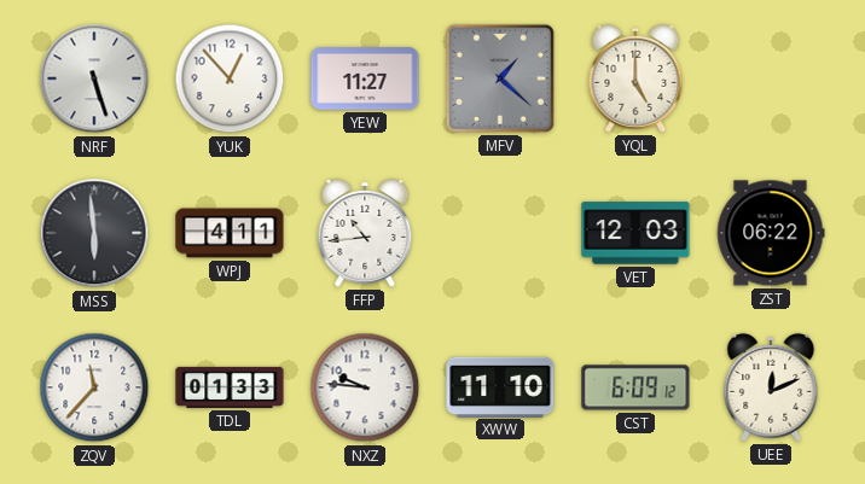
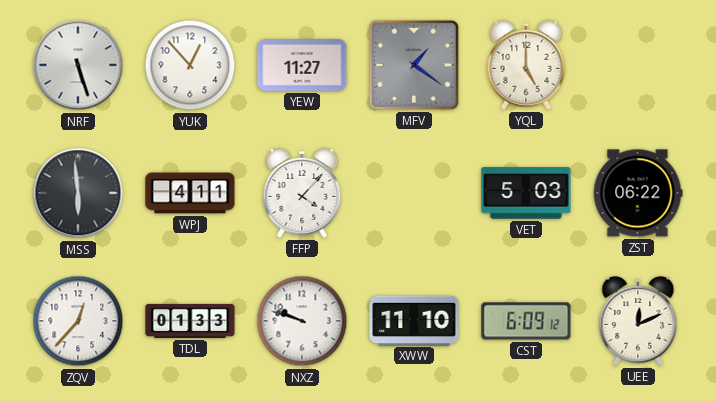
MFV: 1:22 -> 1:21
FFP: 10:44 -> 4:07
VET: 12:03 -> 5:03
ZQV: 11:37 -> 12:37
NXZ: 9:46 -> 9:48
